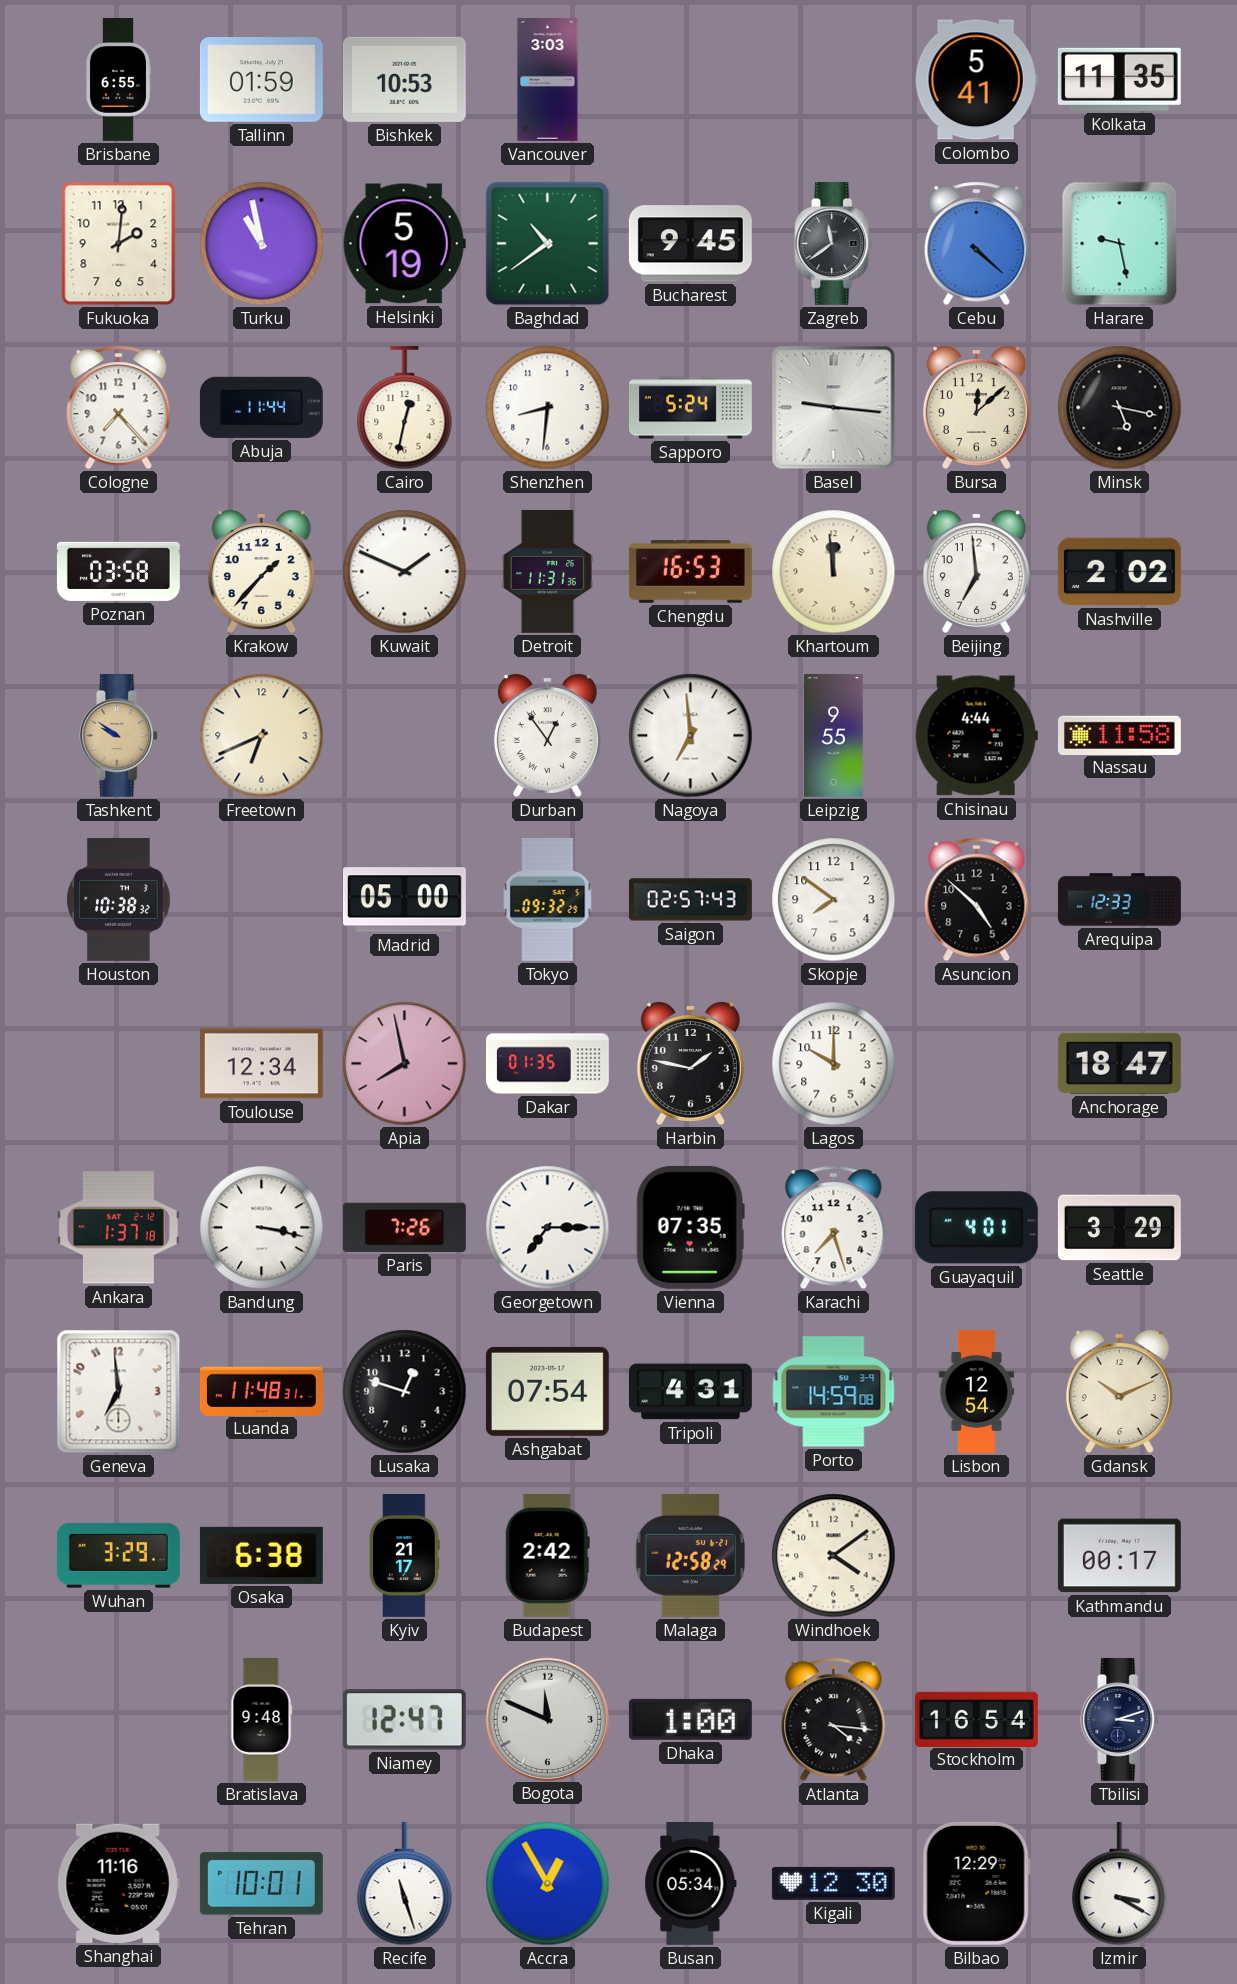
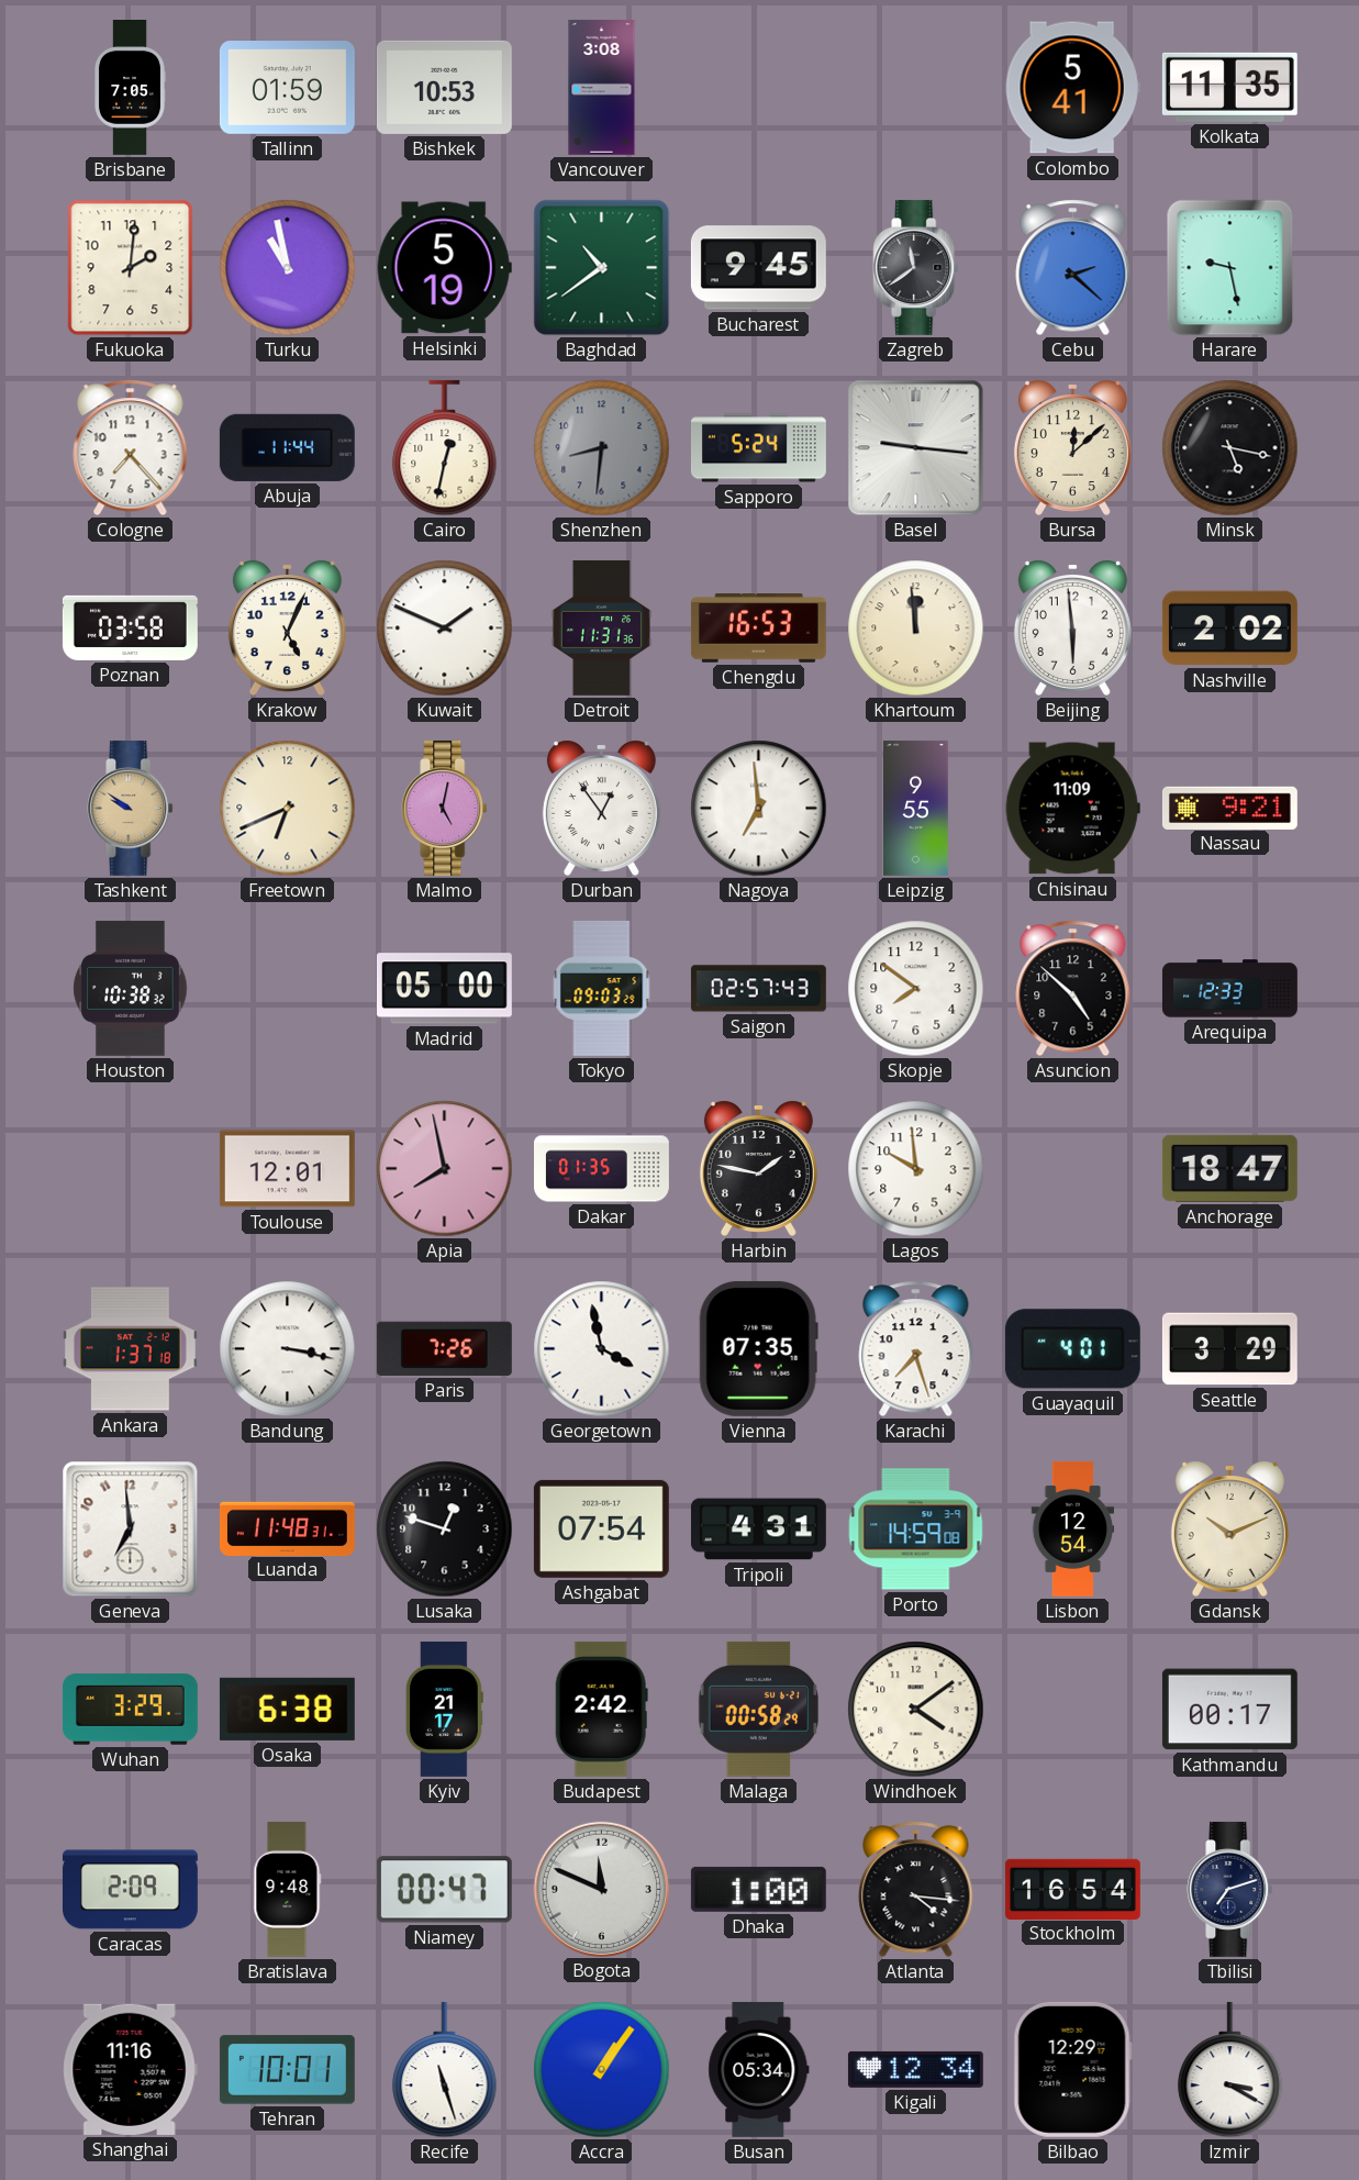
Brisbane: 6:55 -> 7:05
Vancouver: 3:03 -> 3:08
Cebu: 4:22 -> 2:22
Shenzhen dial: white -> grey
Krakow: 1:37 -> 5:04
Beijing: 6:59 -> 5:59
Malmo: none -> 5:02
Chisinau: 4:44 -> 11:09
Nassau: 11:58 -> 9:21
Tokyo: 09:32 -> 09:03
Toulouse: 12:34 -> 12:01
Lagos: 10:00 -> 9:59
Georgetown: 7:15 -> 3:58
Malaga: 12:58 -> 00:58
Caracas: none -> 2:09
Niamey: 12:47 -> 00:47
Tbilisi: 3:12 -> 7:12
Accra: 12:55 -> 1:06
Kigali: 12:30 -> 12:34
